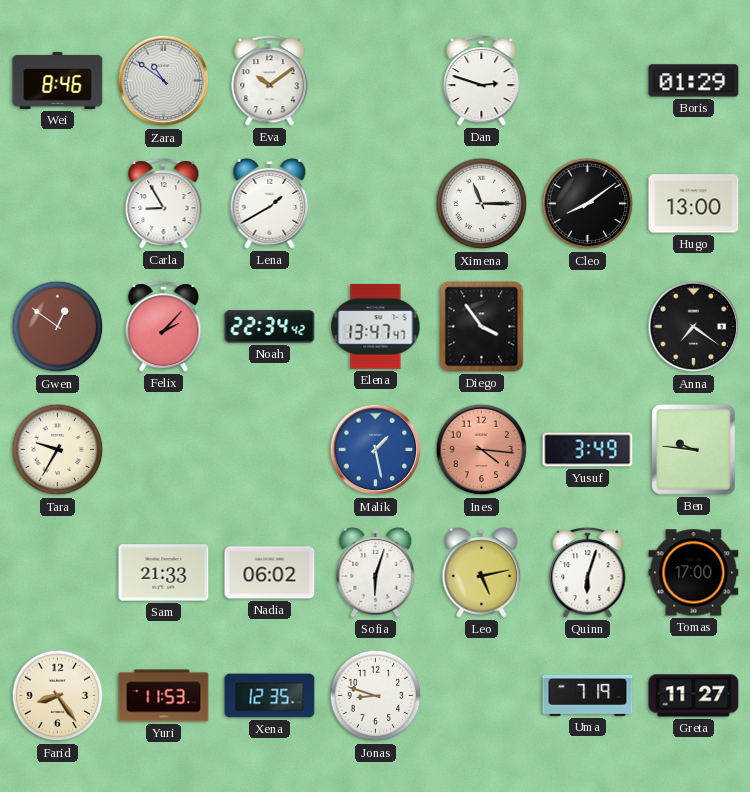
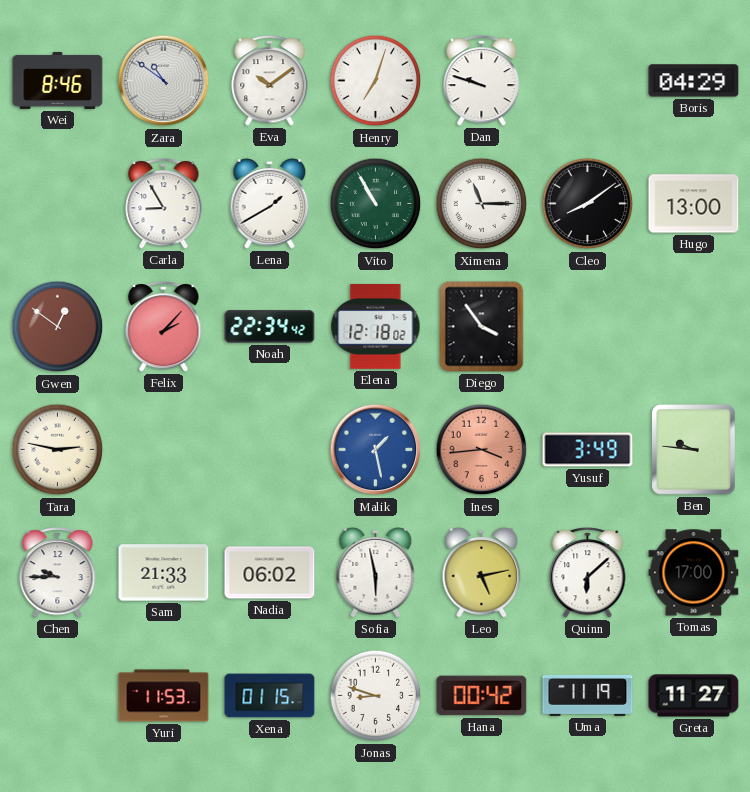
Henry: none -> 7:03
Dan: 2:48 -> 9:48
Boris: 01:29 -> 04:29
Vito: none -> 10:55
Elena: 13:47 -> 12:18
Anna: 7:21 -> none
Tara: 9:35 -> 2:47
Ines: 4:16 -> 3:44
Chen: none -> 9:45
Sofia: 6:03 -> 5:58
Quinn: 6:03 -> 6:08
Farid: 8:24 -> none
Xena: 12:35 -> 01:15
Hana: none -> 00:42
Uma: 7:19 -> 11:19
